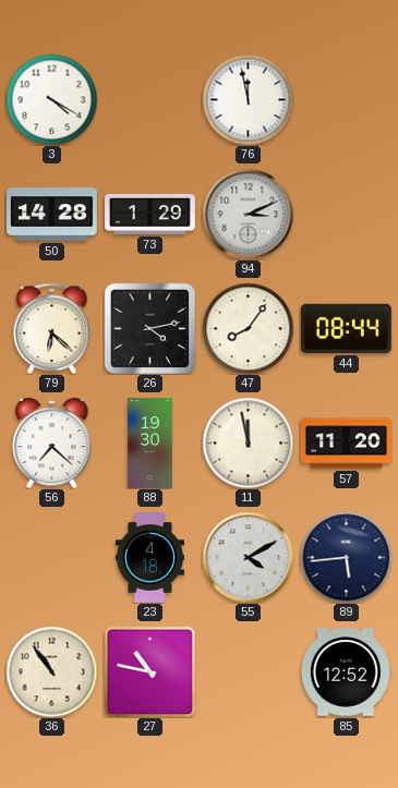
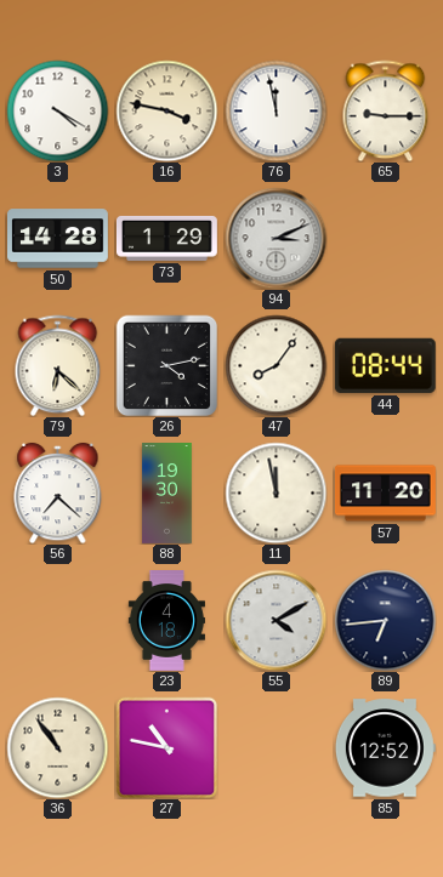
16: none -> 3:47
65: none -> 9:15
89: 5:44 -> 6:44
